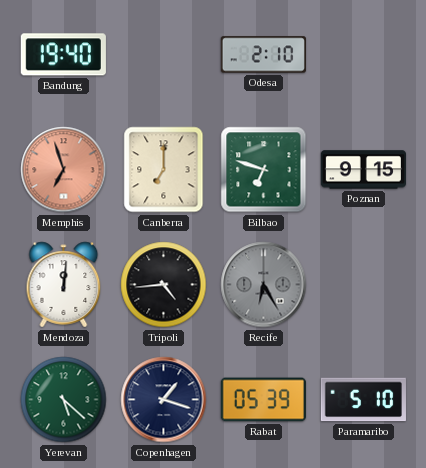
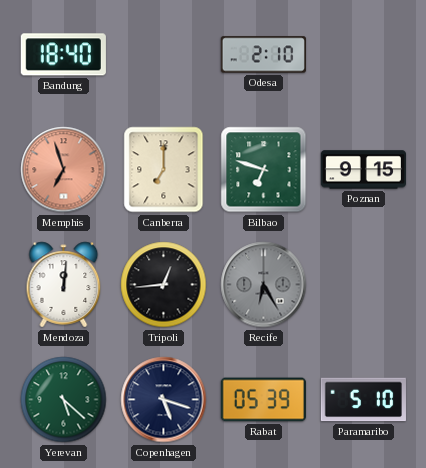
Bandung: 19:40 -> 18:40
Tripoli: 4:44 -> 12:44
Copenhagen: 1:18 -> 5:18
